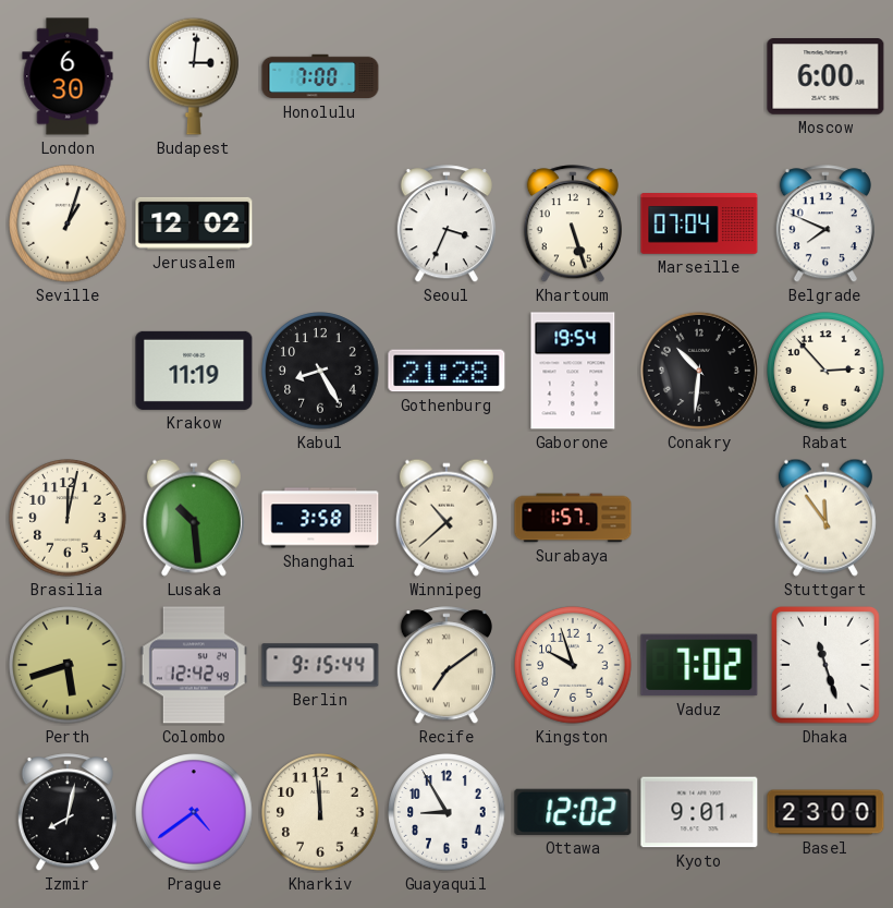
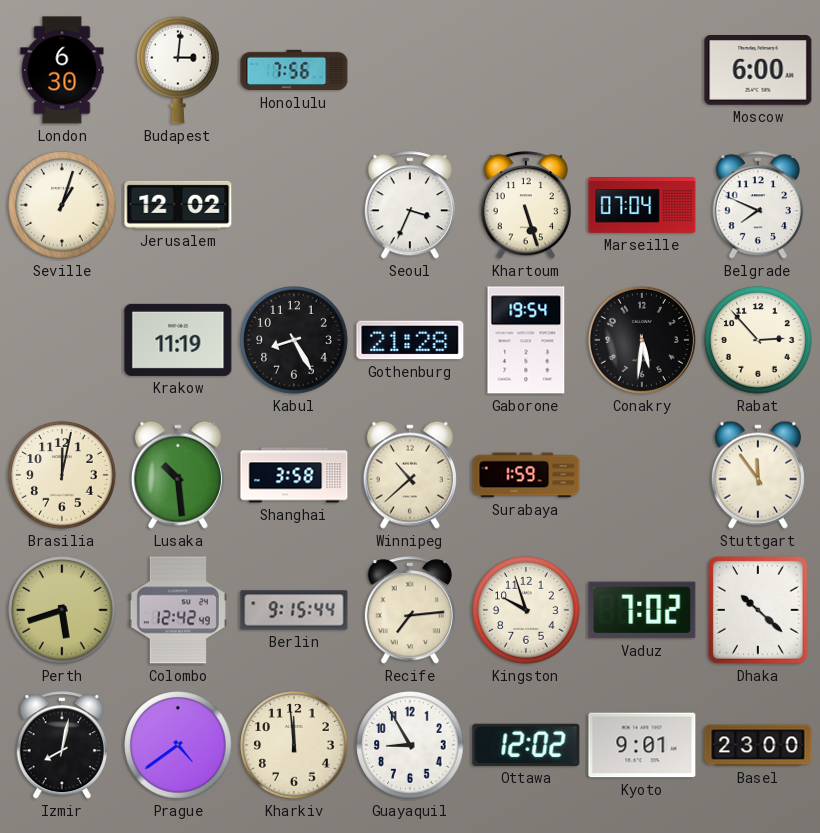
Honolulu: 7:00 -> 7:56
Conakry: 10:31 -> 5:31
Surabaya: 1:57 -> 1:59
Recife: 7:09 -> 7:14
Dhaka: 11:27 -> 10:22
